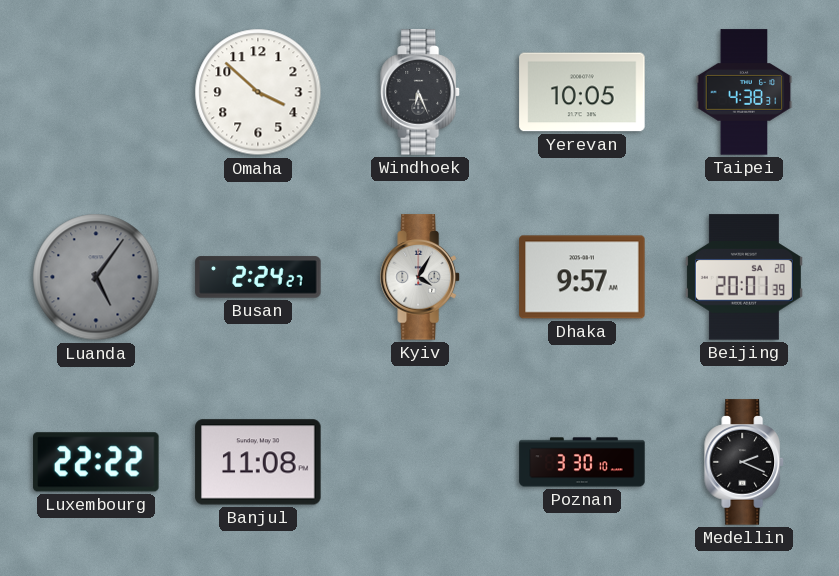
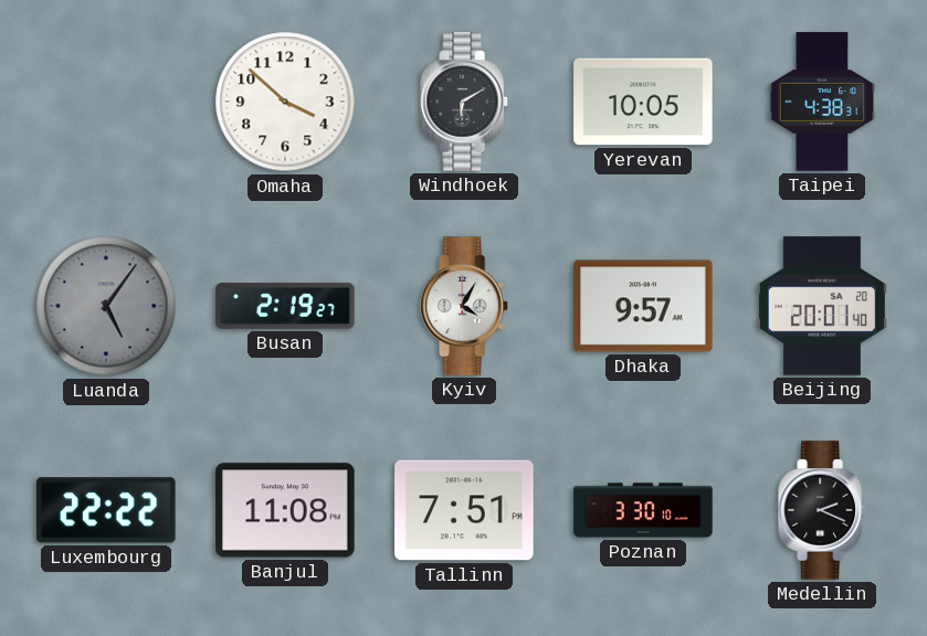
Windhoek: 6:26 -> 6:10
Busan: 2:24 -> 2:19
Beijing: 20:01:39 -> 20:01:40
Tallinn: none -> 7:51
